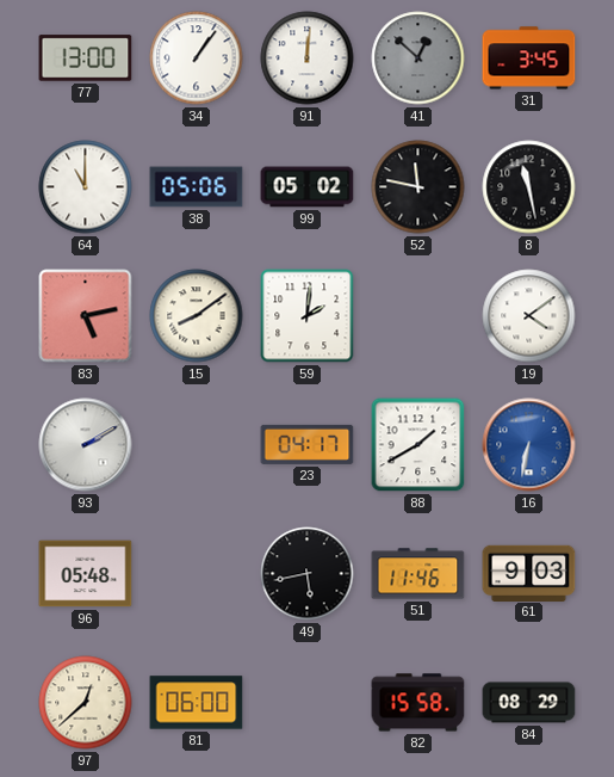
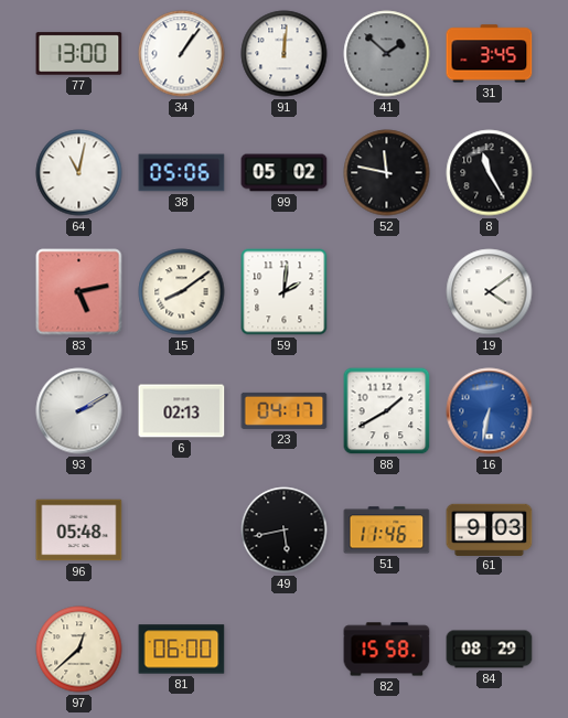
41: 12:52 -> 1:52
64: 11:00 -> 11:02
8: 11:28 -> 11:25
6: none -> 02:13
